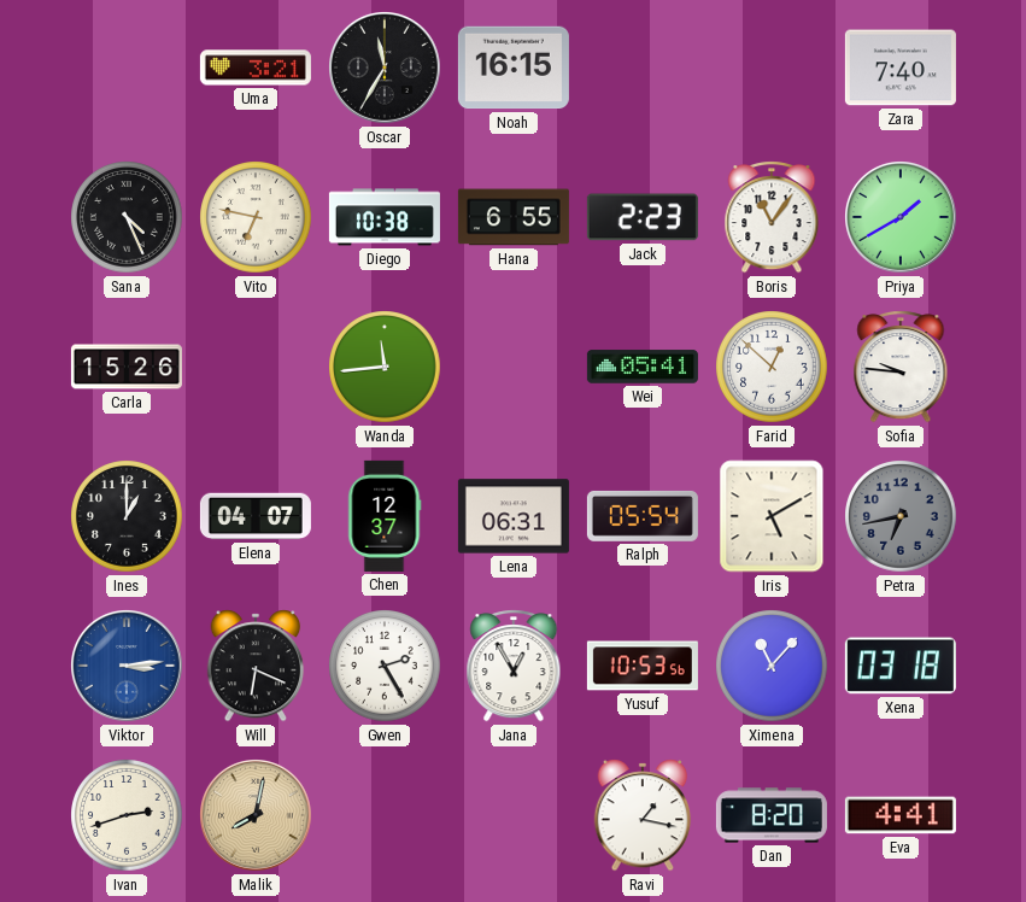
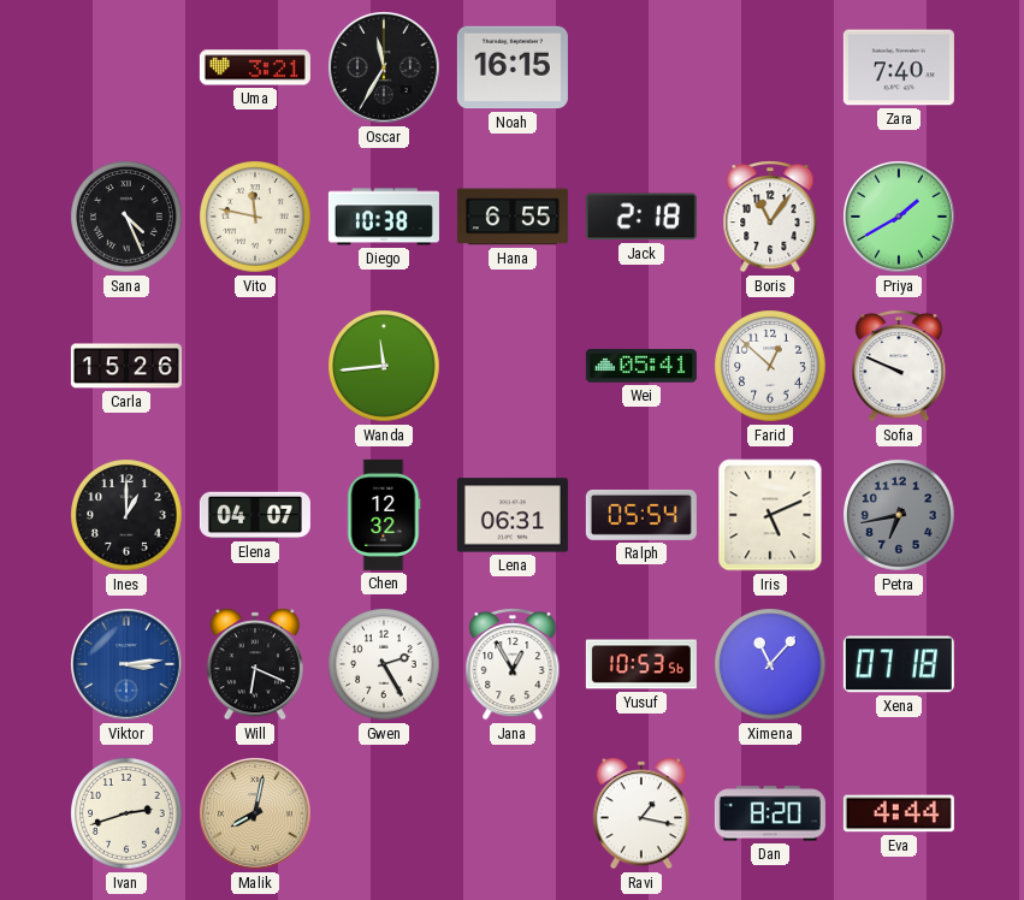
Vito: 6:47 -> 11:47
Jack: 2:23 -> 2:18
Sofia: 9:46 -> 9:49
Chen: 12:37 -> 12:32
Iris: 5:10 -> 5:11
Xena: 03:18 -> 07:18
Eva: 4:41 -> 4:44
